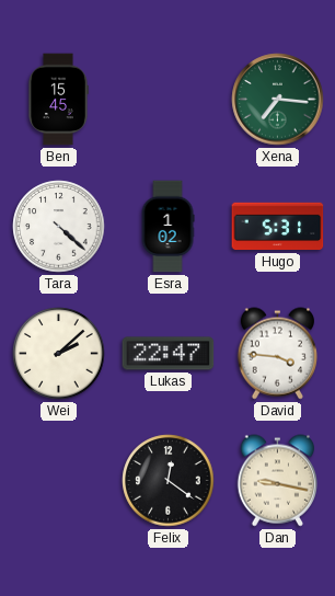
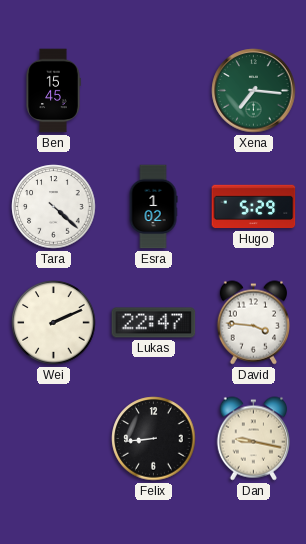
Hugo: 5:31 -> 5:29
Wei: 2:08 -> 2:11
Felix: 12:21 -> 8:44
